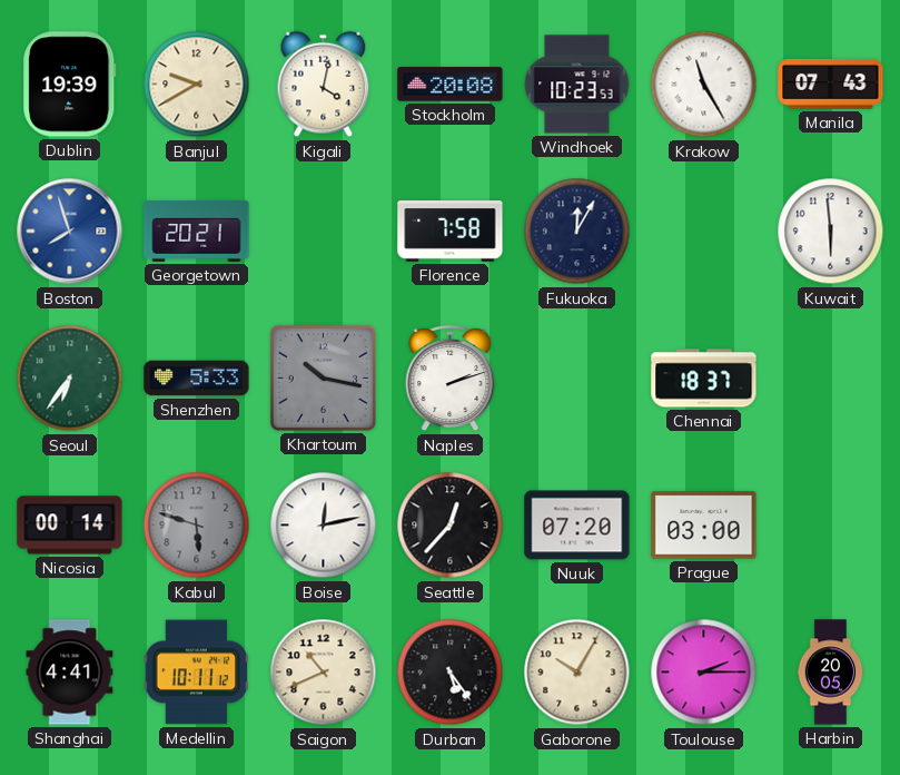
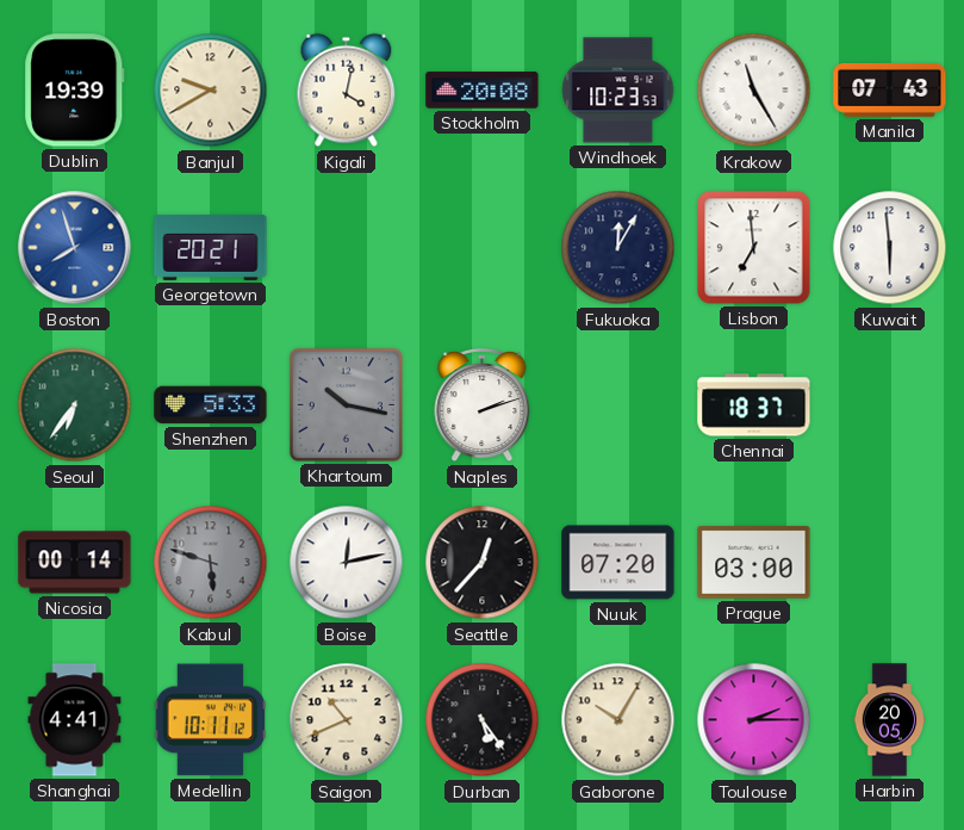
Florence: 7:58 -> none
Lisbon: none -> 6:59
